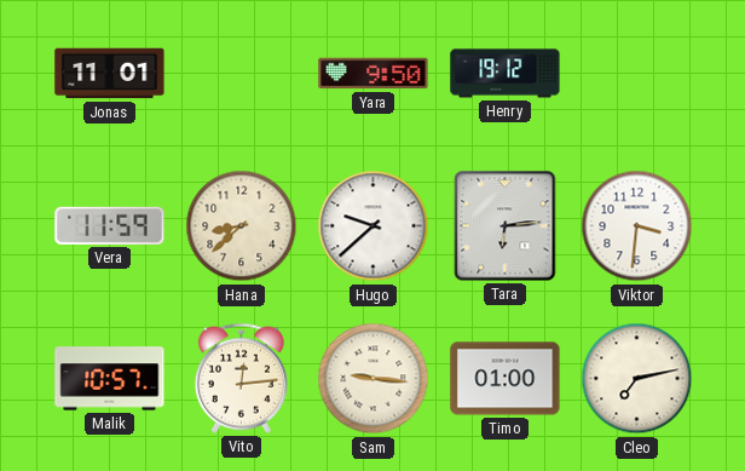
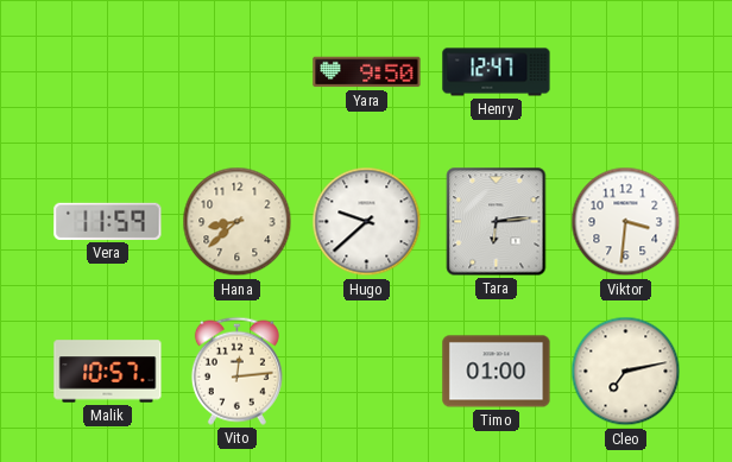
Jonas: 11:01 -> none
Henry: 19:12 -> 12:47
Sam: 9:16 -> none
